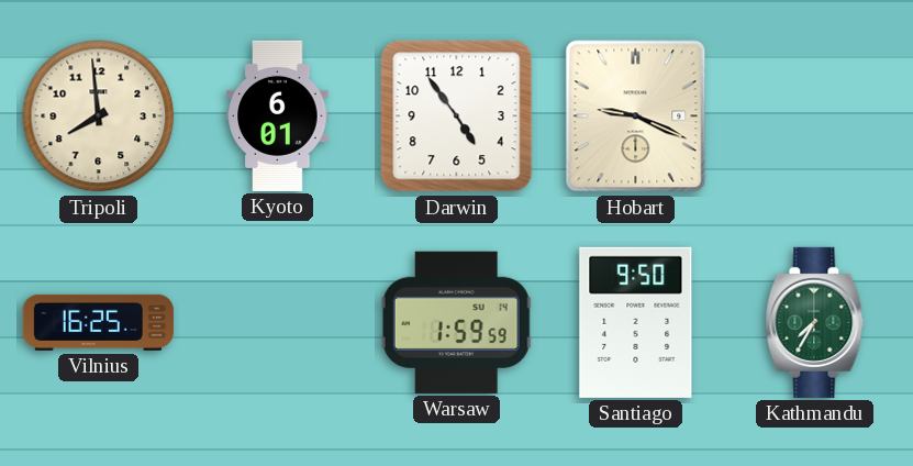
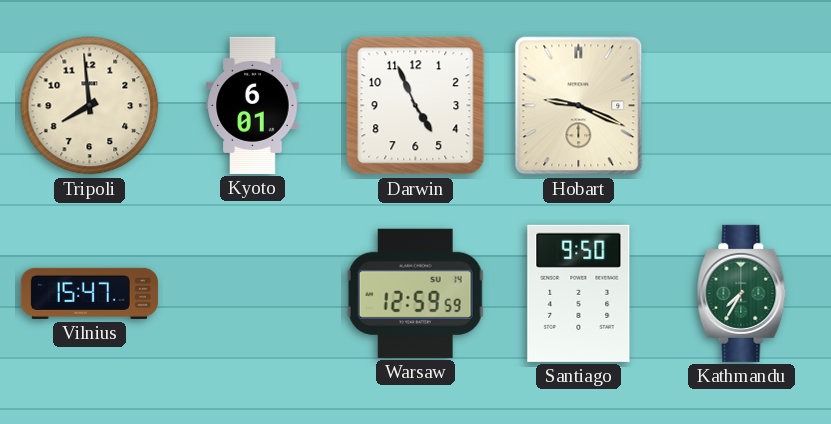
Darwin: 4:54 -> 4:56
Vilnius: 16:25 -> 15:47
Warsaw: 1:59 -> 12:59
